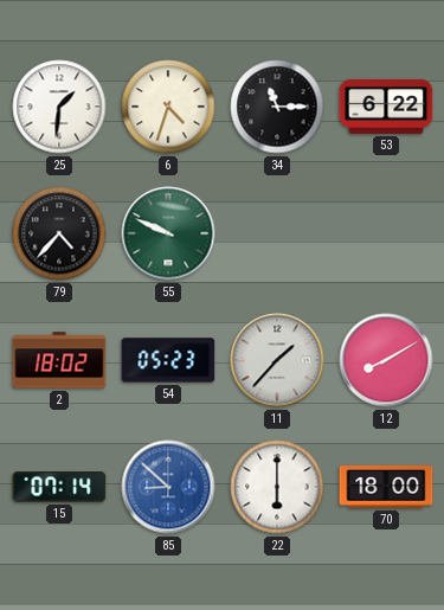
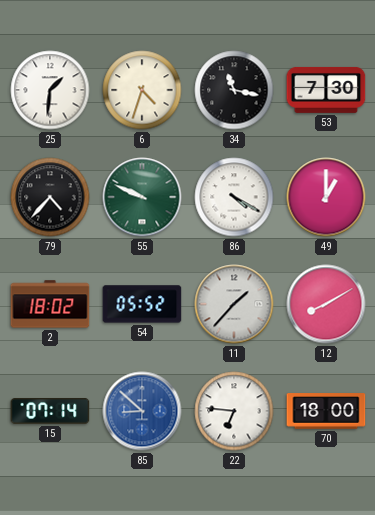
34: 11:15 -> 11:17
53: 6:22 -> 7:30
86: none -> 4:20
49: none -> 1:00
54: 05:23 -> 05:52
22: 6:00 -> 6:46
